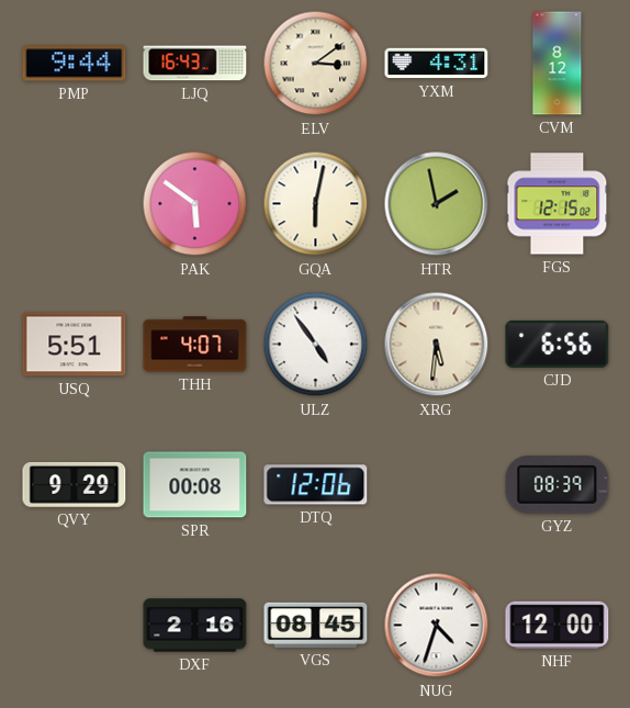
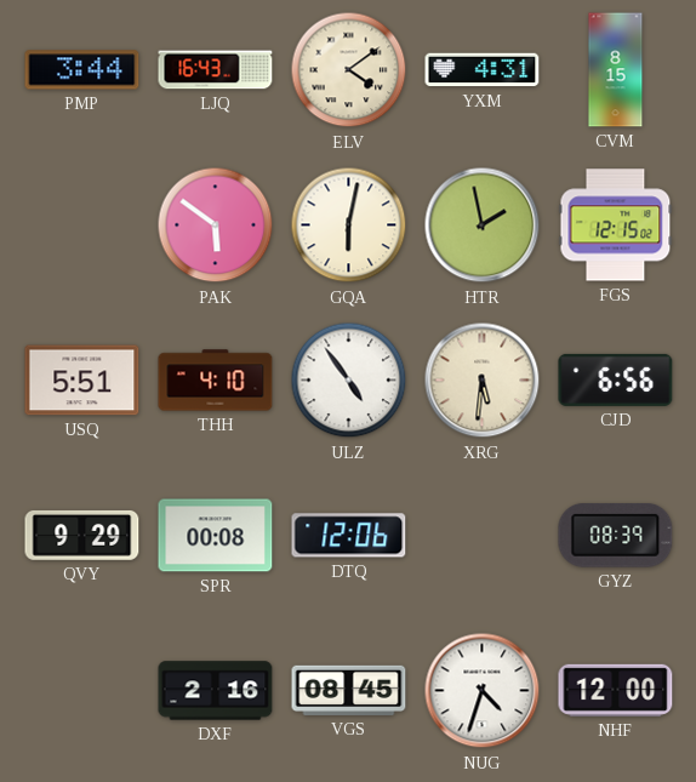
PMP: 9:44 -> 3:44
ELV: 3:09 -> 4:09
CVM: 8:12 -> 8:15
THH: 4:07 -> 4:10
